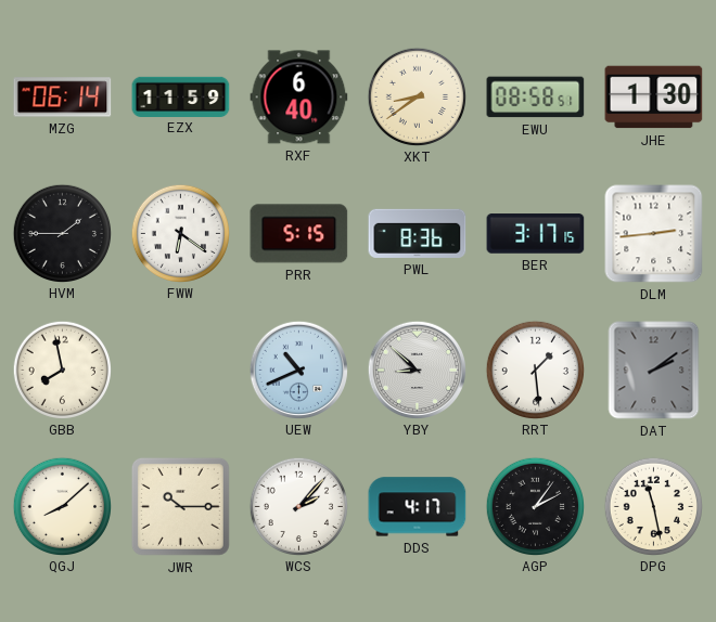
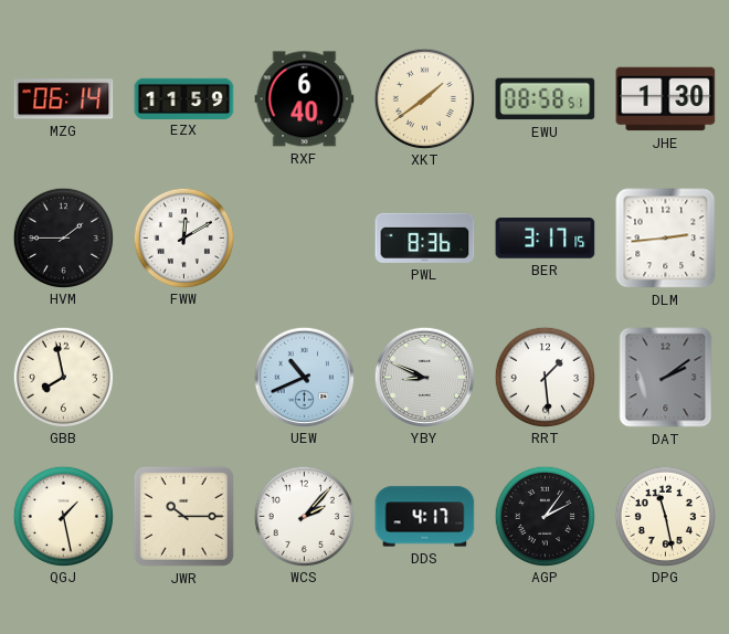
XKT: 8:39 -> 1:39
FWW: 6:21 -> 12:10
PRR: 5:15 -> none
YBY: 8:52 -> 8:49
QGJ: 8:08 -> 1:28
